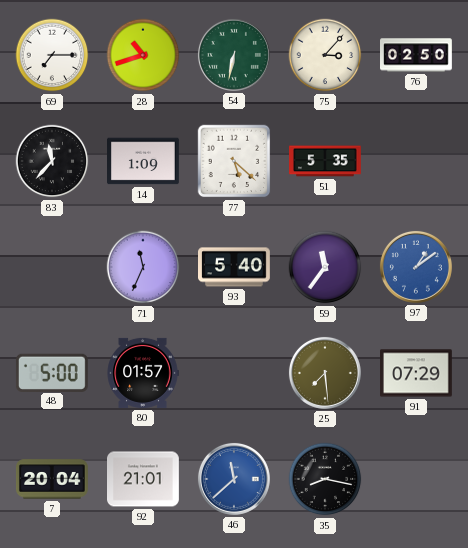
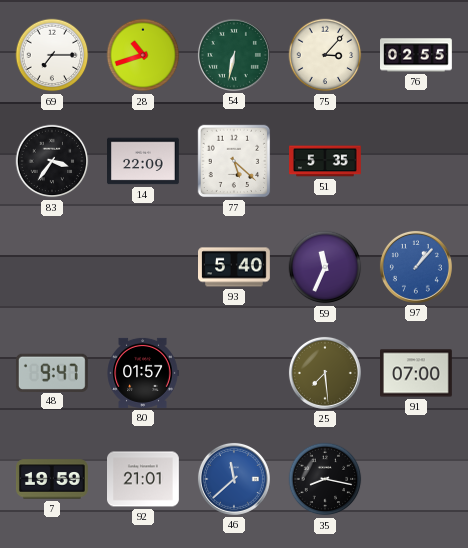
76: 02:50 -> 02:55
83: 11:37 -> 3:36
14: 1:09 -> 22:09
71: 11:34 -> none
59: 11:36 -> 11:34
97: 1:09 -> 1:07
48: 5:00 -> 9:47
91: 07:29 -> 07:00
7: 20:04 -> 19:59
